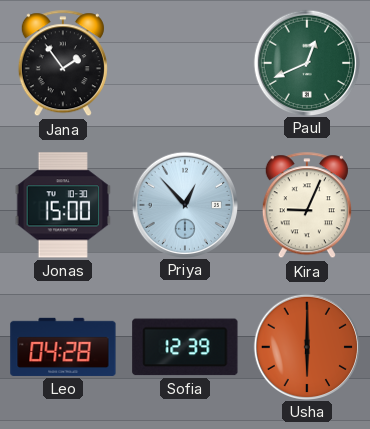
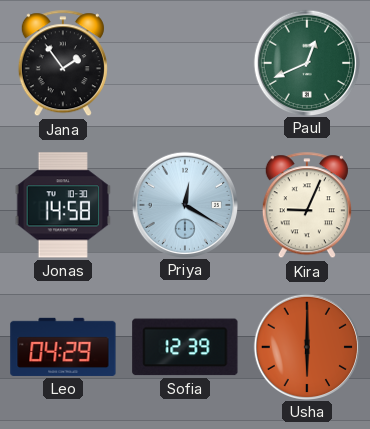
Jonas: 15:00 -> 14:58
Priya: 12:53 -> 12:20
Leo: 04:28 -> 04:29
